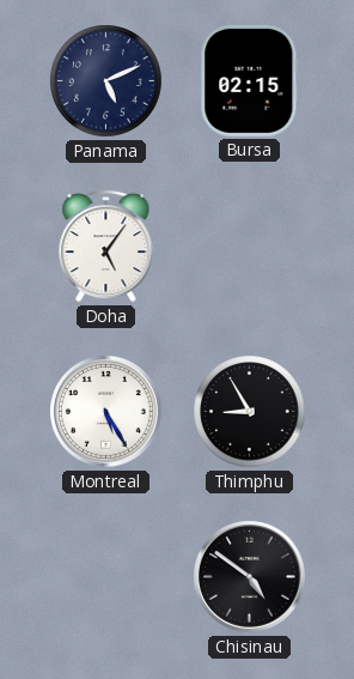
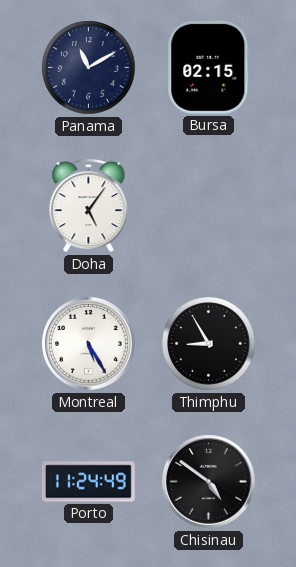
Panama: 5:11 -> 11:10
Porto: none -> 11:24
